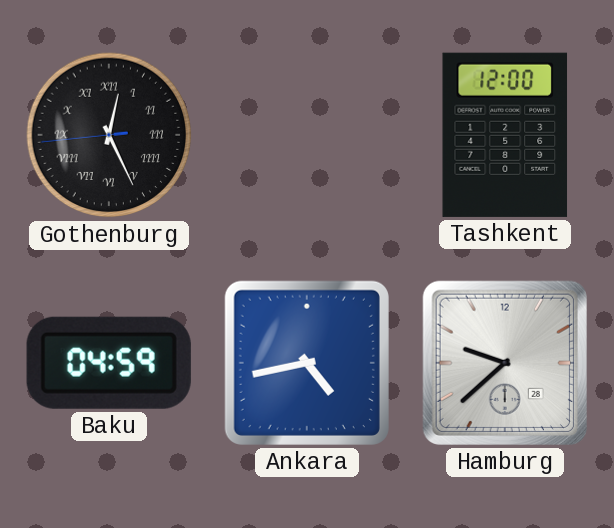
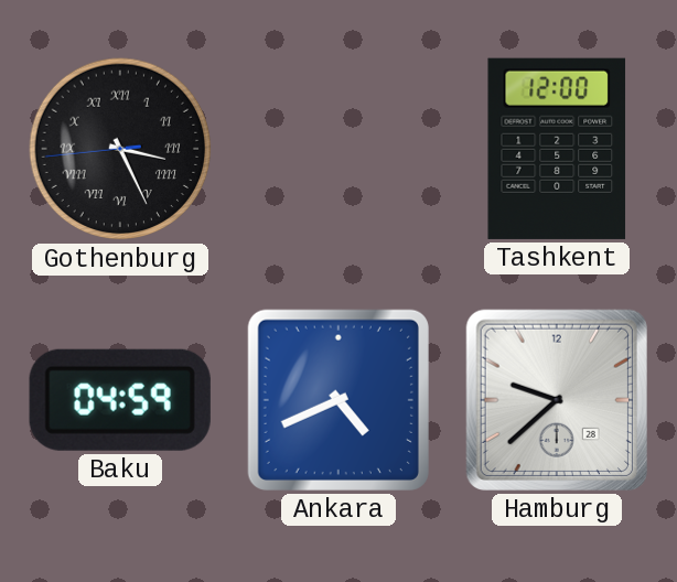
Gothenburg: 12:25 -> 3:25
Ankara: 4:43 -> 4:41
